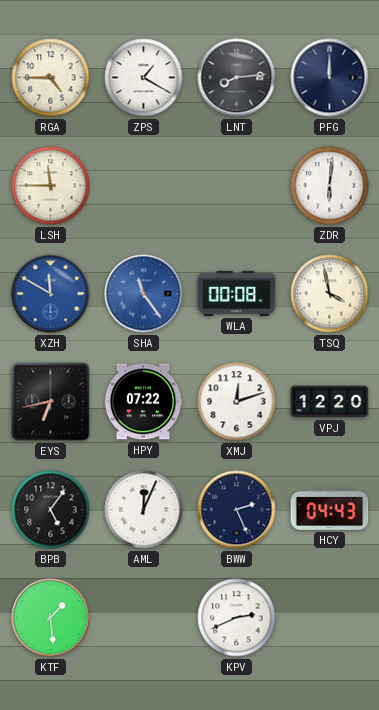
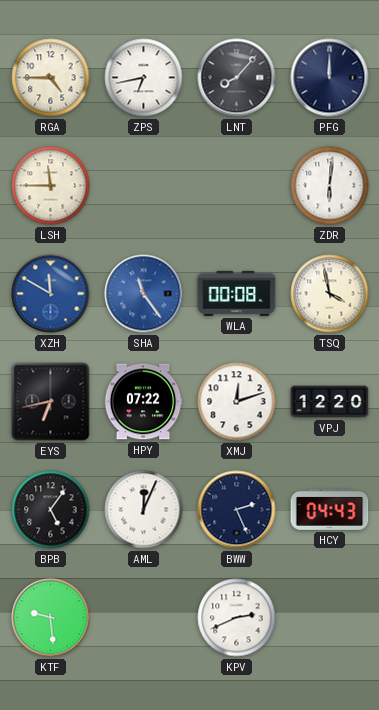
ZPS: 1:20 -> 6:43
LNT: 8:14 -> 8:07
KTF: 1:29 -> 9:29
